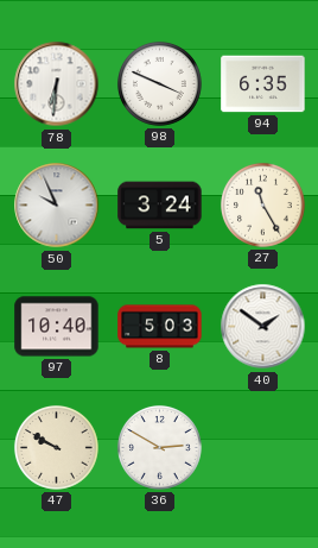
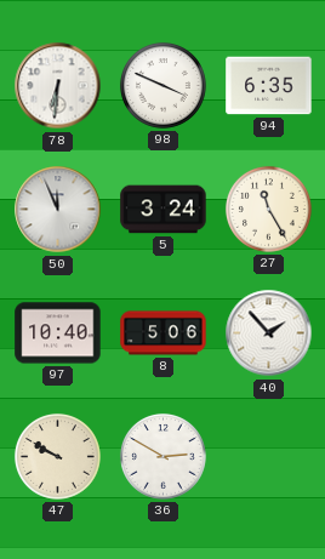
50: 9:56 -> 11:56
8: 5:03 -> 5:06
40: 1:51 -> 1:53
